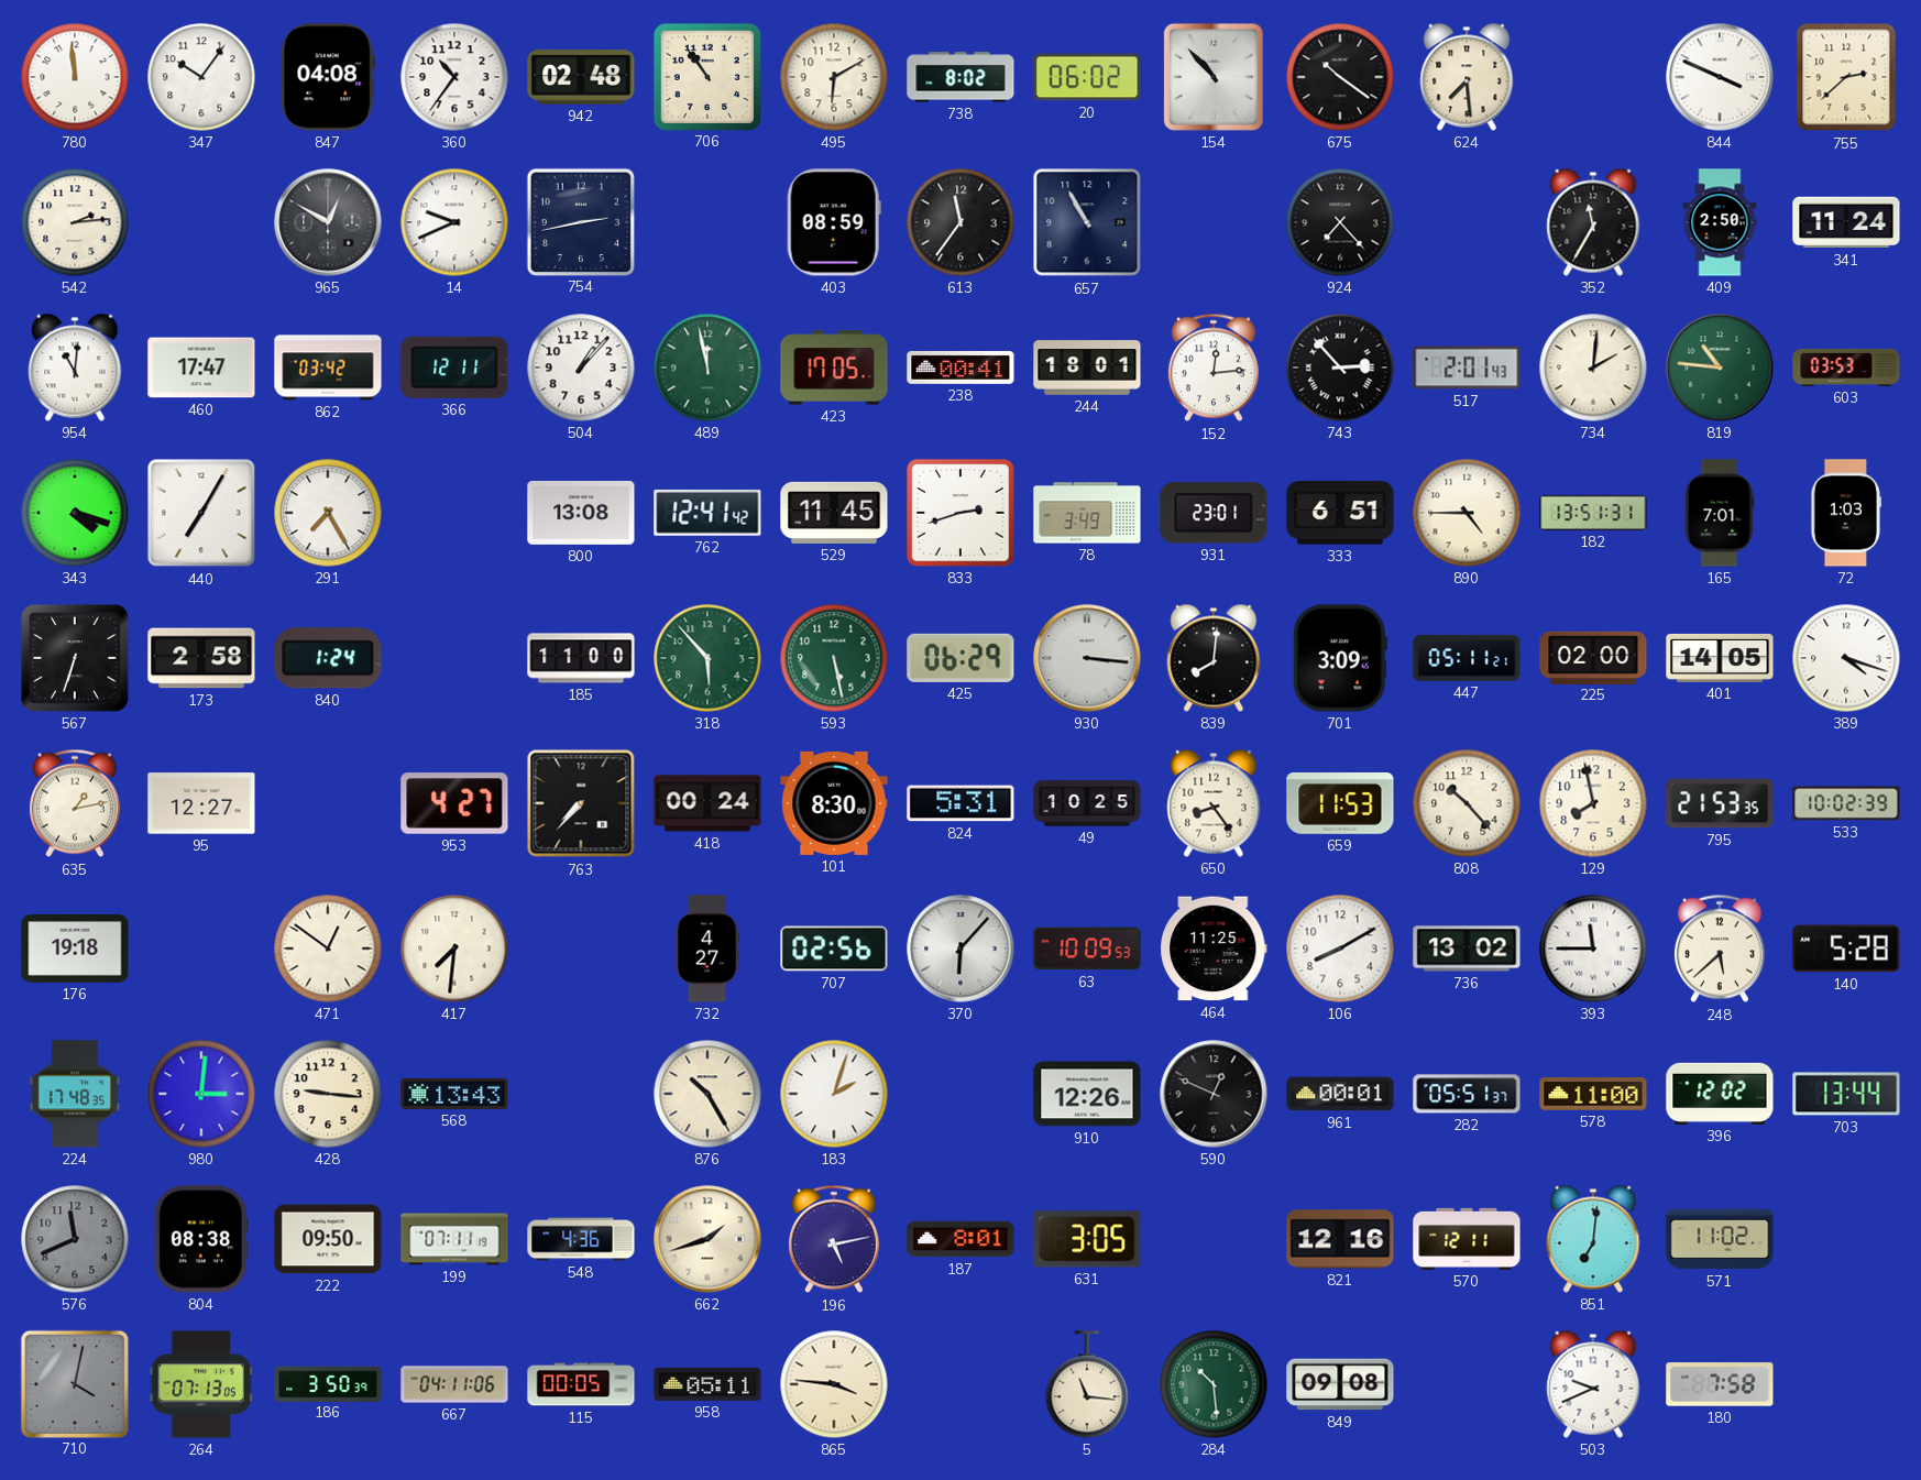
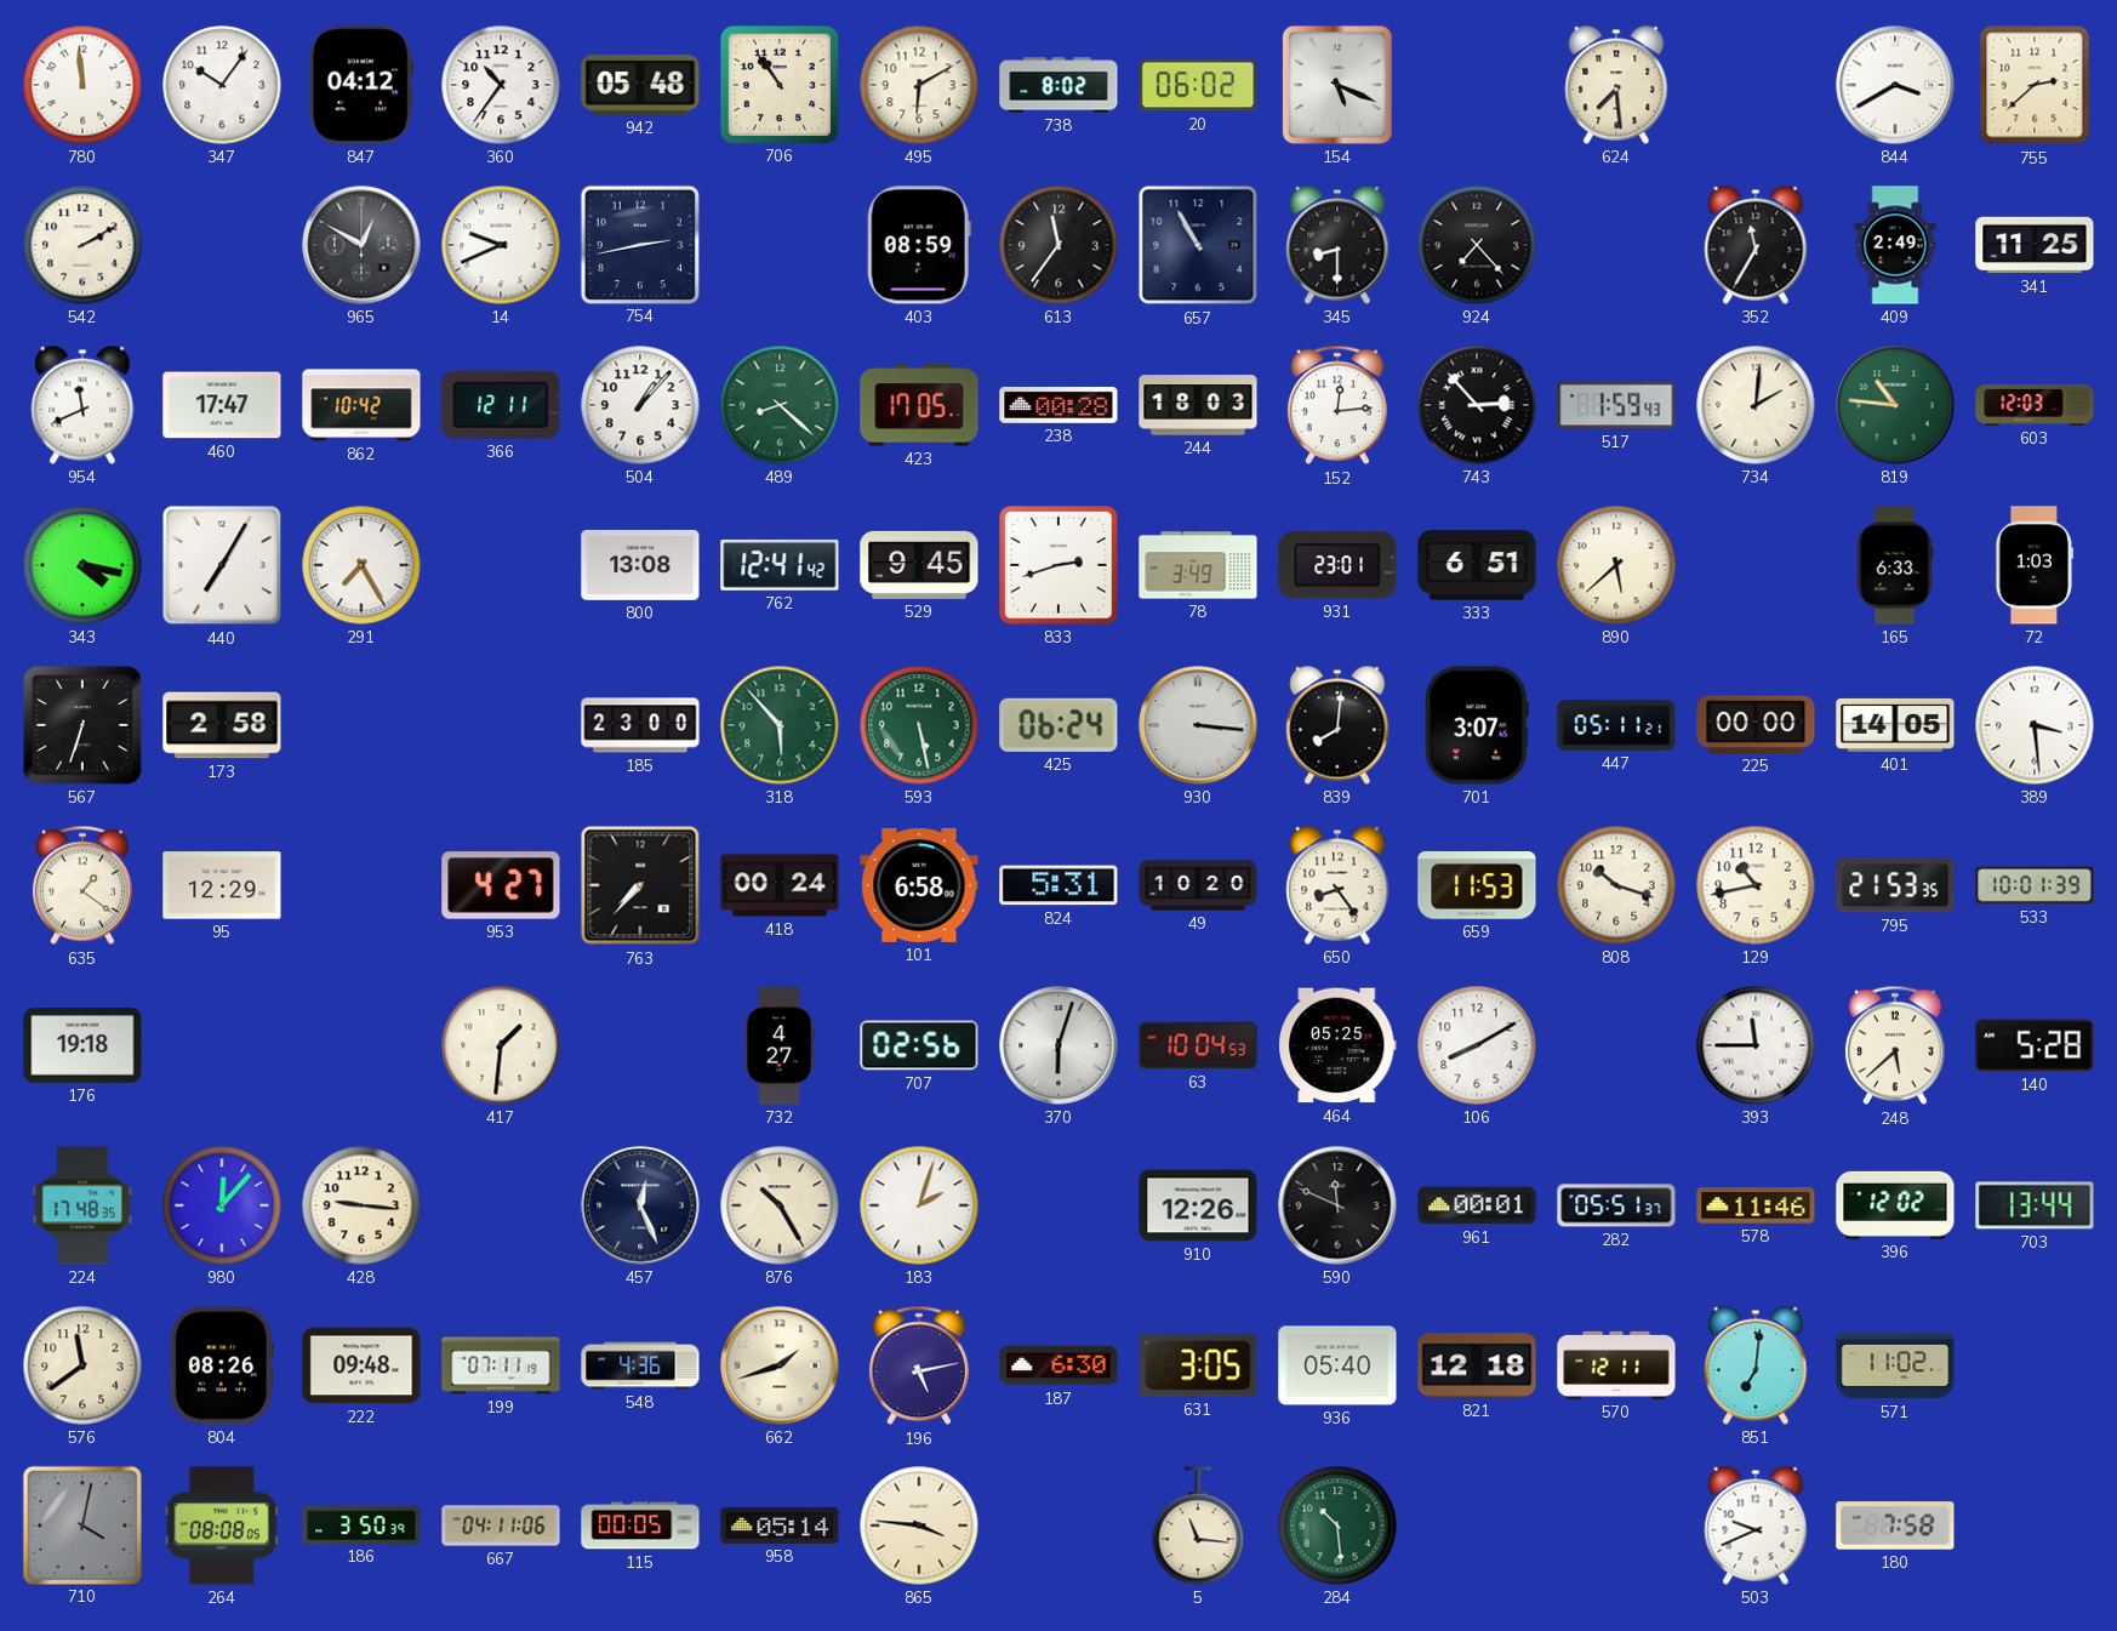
847: 04:08 -> 04:12
942: 02:48 -> 05:48
154: 10:53 -> 5:19
675: 10:21 -> none
844: 3:49 -> 3:40
542: 2:14 -> 2:10
345: none -> 8:30
409: 2:50 -> 2:49
341: 11:24 -> 11:25
954: 11:01 -> 11:41
862: 03:42 -> 10:42
489: 11:58 -> 8:22
238: 00:41 -> 00:28
244: 18:01 -> 18:03
517: 2:01 -> 1:59
603: 03:53 -> 12:03
343: 4:18 -> 4:17
529: 11:45 -> 9:45
890: 4:45 -> 5:38
182: 13:51 -> none
165: 7:01 -> 6:33
840: 1:24 -> none
185: 11:00 -> 23:00
425: 06:29 -> 06:24
701: 3:09 -> 3:07
225: 02:00 -> 00:00
389: 4:18 -> 3:29
635: 1:13 -> 1:21
95: 12:27 -> 12:29
101: 8:30 -> 6:58
49: 10:25 -> 10:20
808: 10:23 -> 10:18
129: 7:58 -> 10:43
533: 10:02 -> 10:01
471: 12:51 -> none
417: 7:31 -> 1:31
370: 6:07 -> 6:03
63: 10:09 -> 10:04
464: 11:25 -> 05:25
736: 13:02 -> none
980: 3:01 -> 12:07
568: 13:43 -> none
457: none -> 12:26
590: 12:49 -> 11:49
578: 11:00 -> 11:46
576: 11:41 -> 11:39
576 dial: grey -> cream
804: 08:38 -> 08:26
222: 09:50 -> 09:48
187: 8:01 -> 6:30
936: none -> 05:40
821: 12:16 -> 12:18
264: 07:13 -> 08:08
958: 05:11 -> 05:14
849: 09:08 -> none
